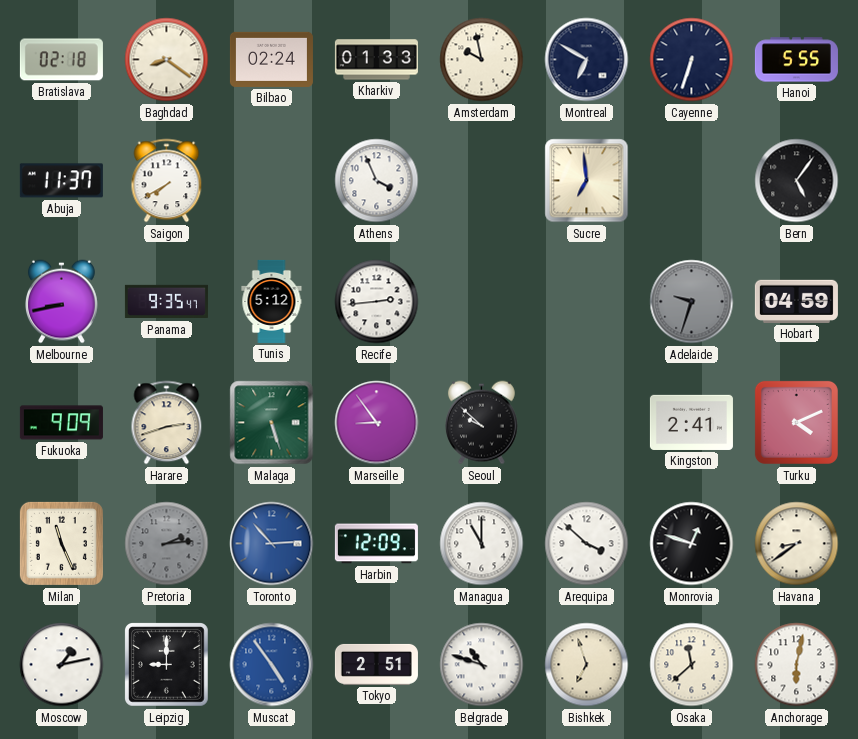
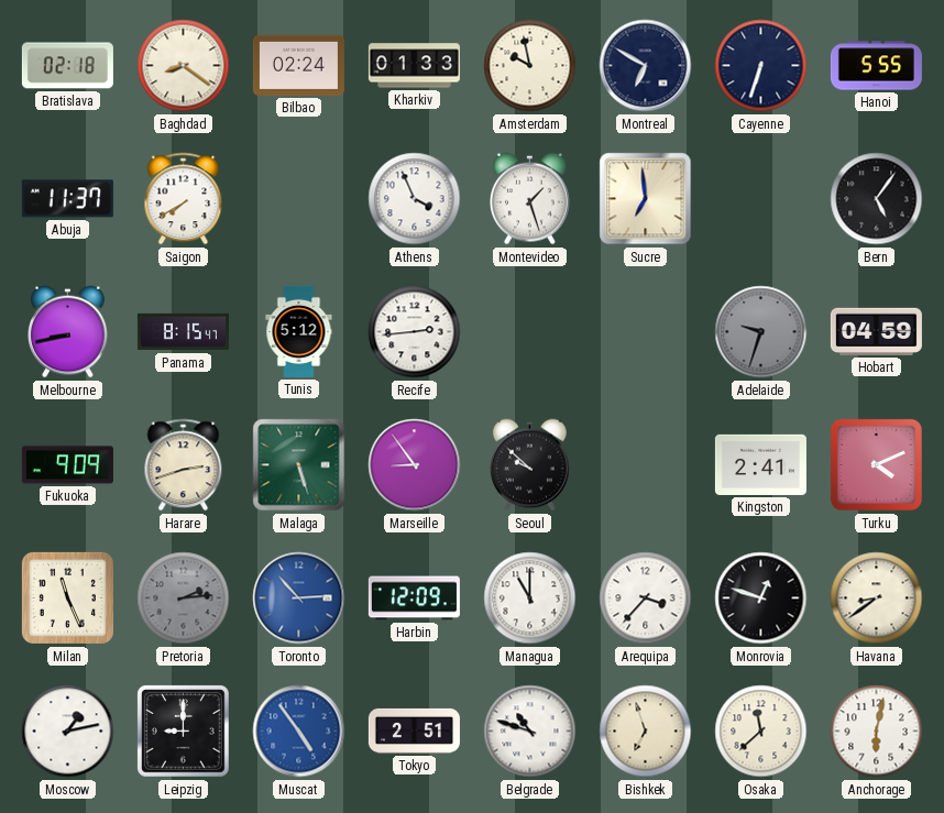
Montevideo: none -> 1:27
Panama: 9:35 -> 8:15
Arequipa: 3:52 -> 3:37
